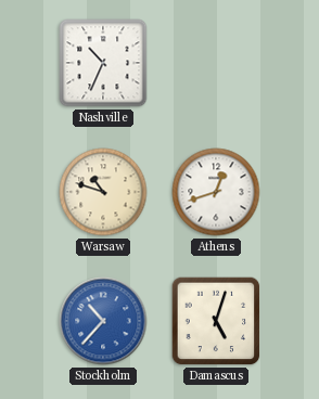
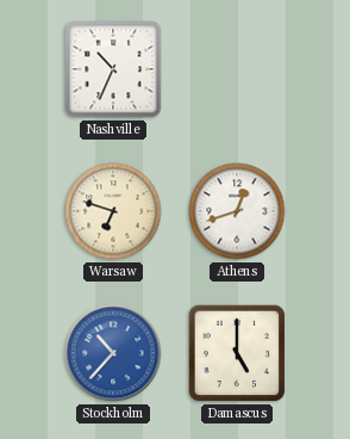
Warsaw: 10:48 -> 6:48
Damascus: 5:03 -> 5:00
